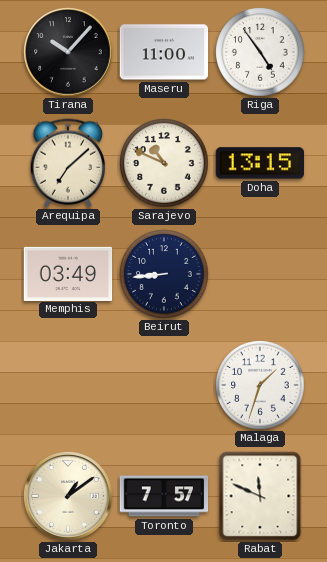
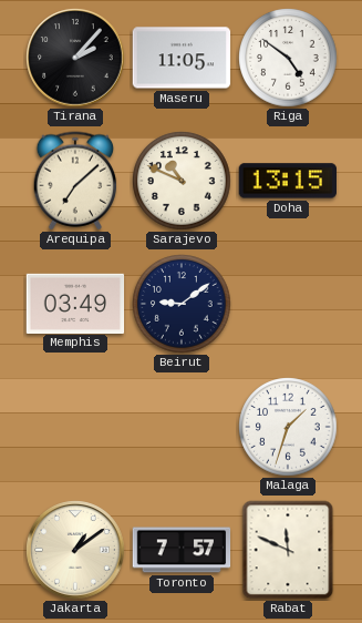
Tirana: 10:07 -> 2:07
Maseru: 11:00 -> 11:05
Riga: 4:54 -> 4:51
Beirut: 8:44 -> 9:09
